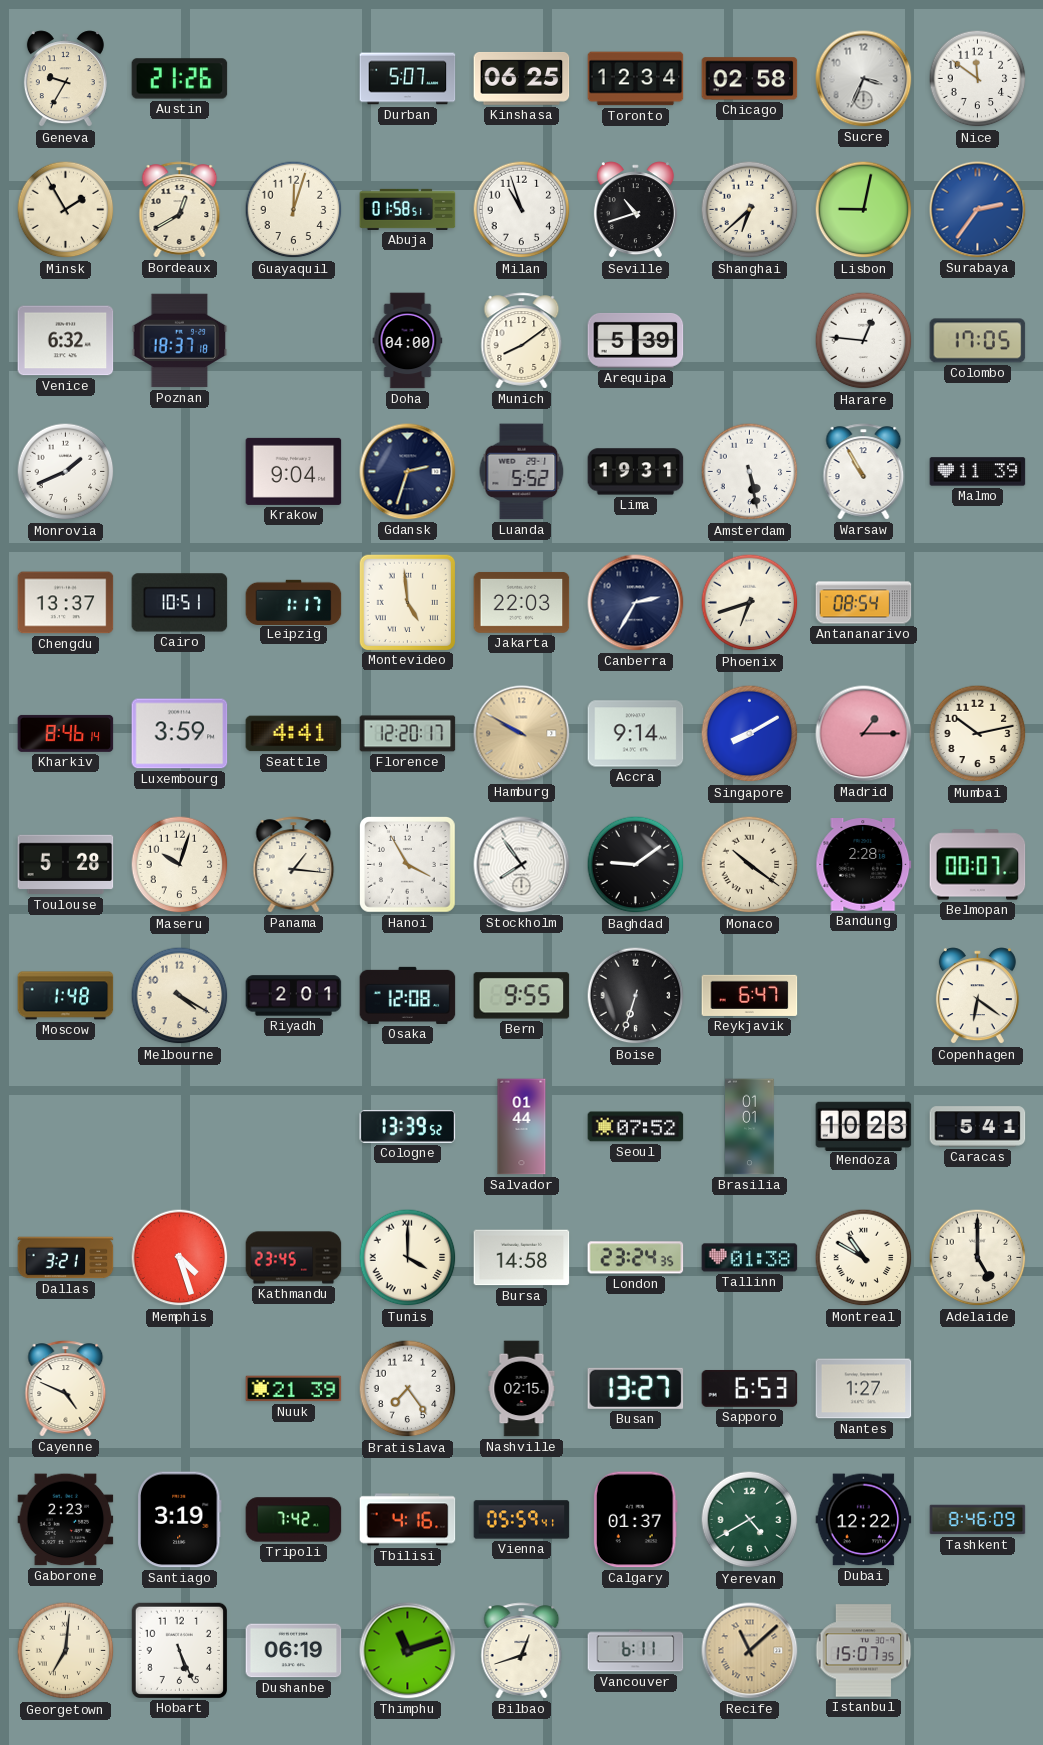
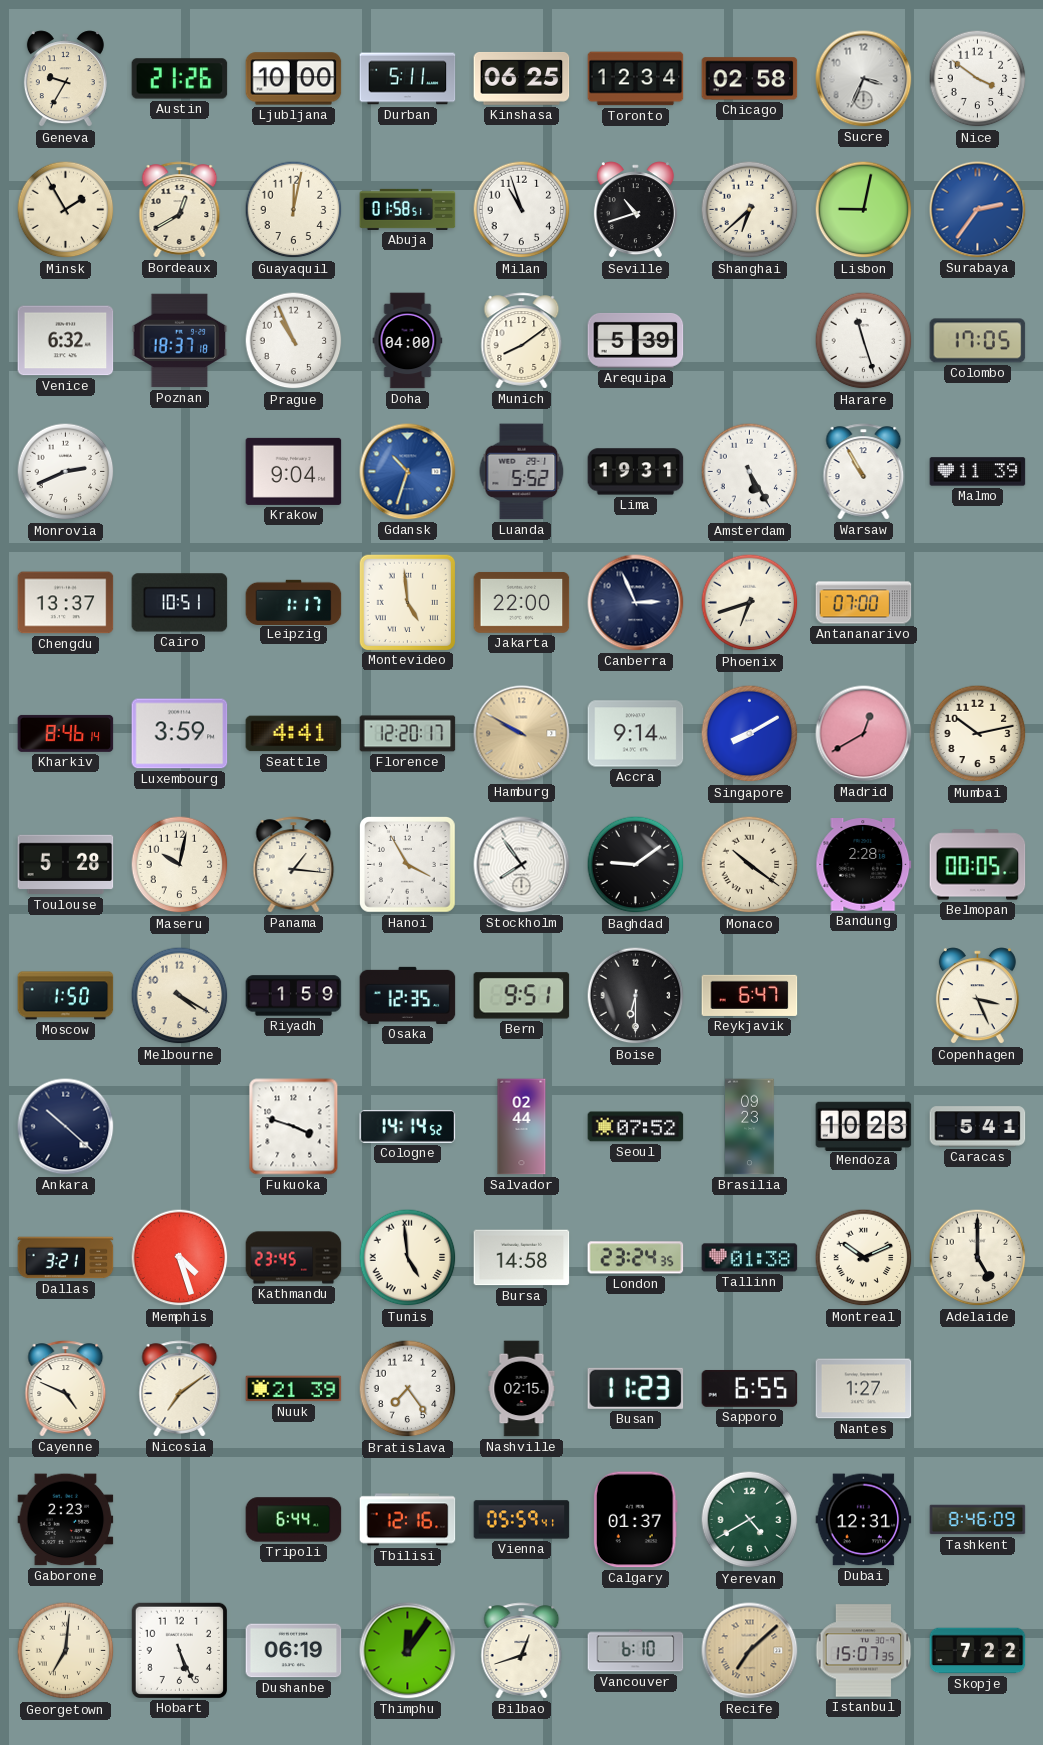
Ljubljana: none -> 10:00
Durban: 5:07 -> 5:11
Nice: 11:51 -> 3:51
Guayaquil: 12:03 -> 12:02
Prague: none -> 10:56
Harare: 12:46 -> 11:27
Monrovia: 1:41 -> 2:41
Gdansk: 2:33 -> 10:33
Gdansk dial: navy -> blue
Amsterdam: 5:28 -> 5:25
Jakarta: 22:03 -> 22:00
Canberra: 2:35 -> 2:56
Antananarivo: 08:54 -> 07:00
Madrid: 1:15 -> 12:40
Maseru: 10:03 -> 10:02
Belmopan: 00:07 -> 00:05
Moscow: 1:48 -> 1:50
Riyadh: 2:01 -> 1:59
Osaka: 12:08 -> 12:35
Bern: 9:55 -> 9:51
Boise: 6:33 -> 6:30
Copenhagen: 6:21 -> 3:26
Ankara: none -> 10:22
Fukuoka: none -> 3:48
Cologne: 13:39 -> 14:14
Salvador: 01:44 -> 02:44
Brasilia: 01:01 -> 09:23
Tunis: 4:00 -> 4:59
Montreal: 10:50 -> 10:11
Nicosia: none -> 7:09
Busan: 13:27 -> 11:23
Sapporo: 6:53 -> 6:55
Santiago: 3:19 -> none
Tripoli: 7:42 -> 6:44
Tbilisi: 4:16 -> 12:16
Dubai: 12:22 -> 12:31
Thimphu: 11:12 -> 12:06
Vancouver: 6:11 -> 6:10
Recife: 11:08 -> 7:08
Skopje: none -> 7:22
